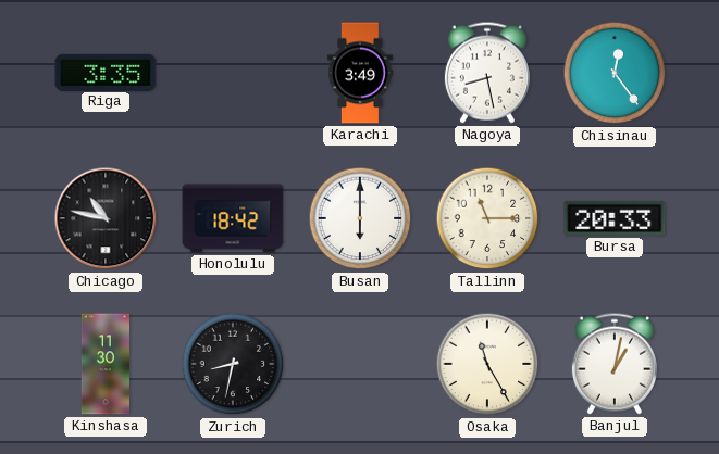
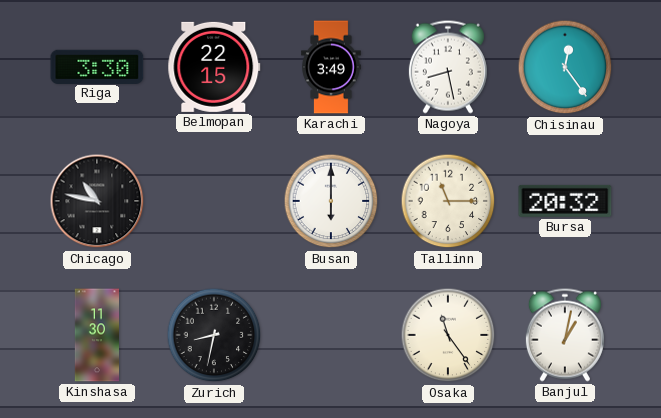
Riga: 3:35 -> 3:30
Belmopan: none -> 22:15
Honolulu: 18:42 -> none
Bursa: 20:33 -> 20:32
Osaka: 11:25 -> 11:24
